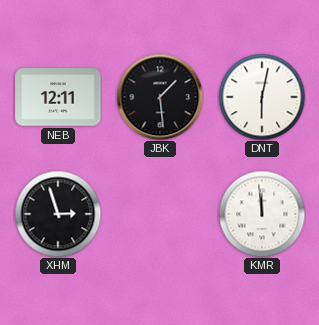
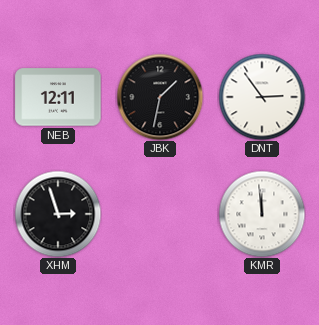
JBK: 1:29 -> 1:32
DNT: 6:02 -> 2:54
